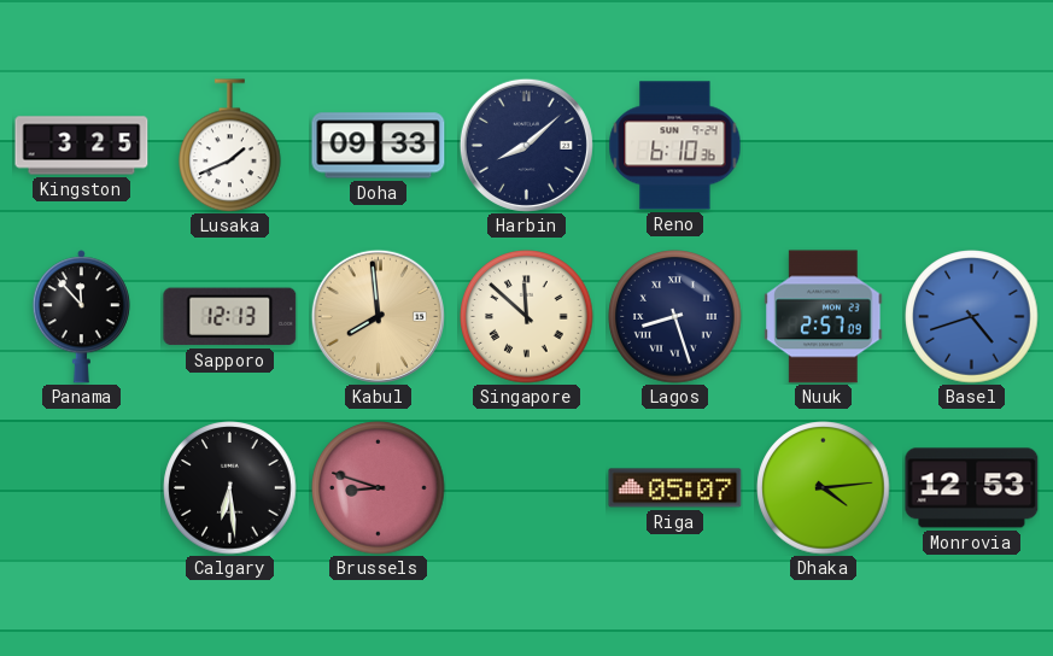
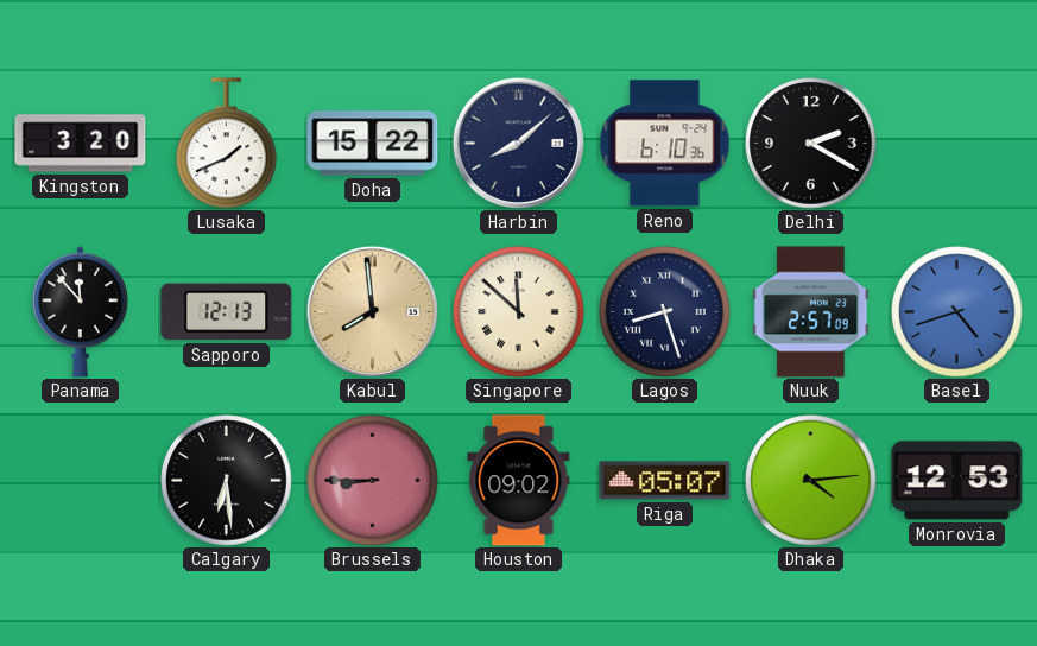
Kingston: 3:25 -> 3:20
Doha: 09:33 -> 15:22
Delhi: none -> 2:20
Brussels: 8:48 -> 8:45
Houston: none -> 09:02
